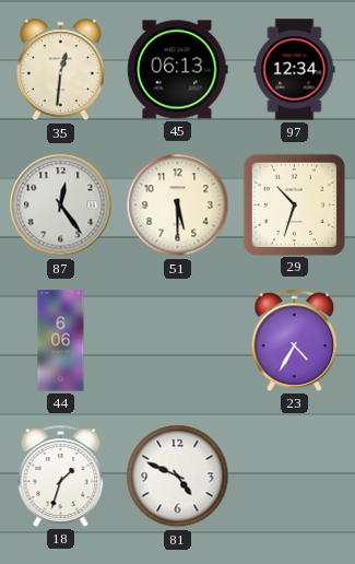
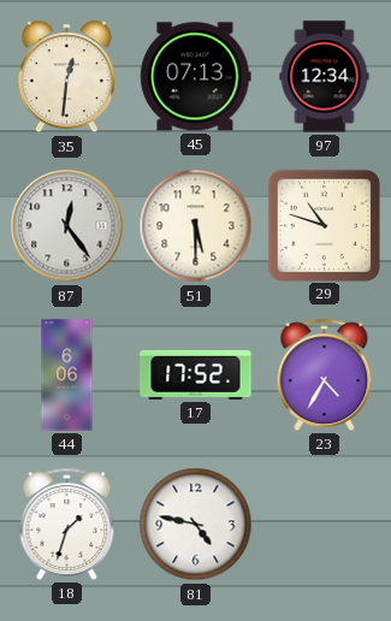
45: 06:13 -> 07:13
29: 10:33 -> 10:48
17: none -> 17:52
81: 4:49 -> 4:47
